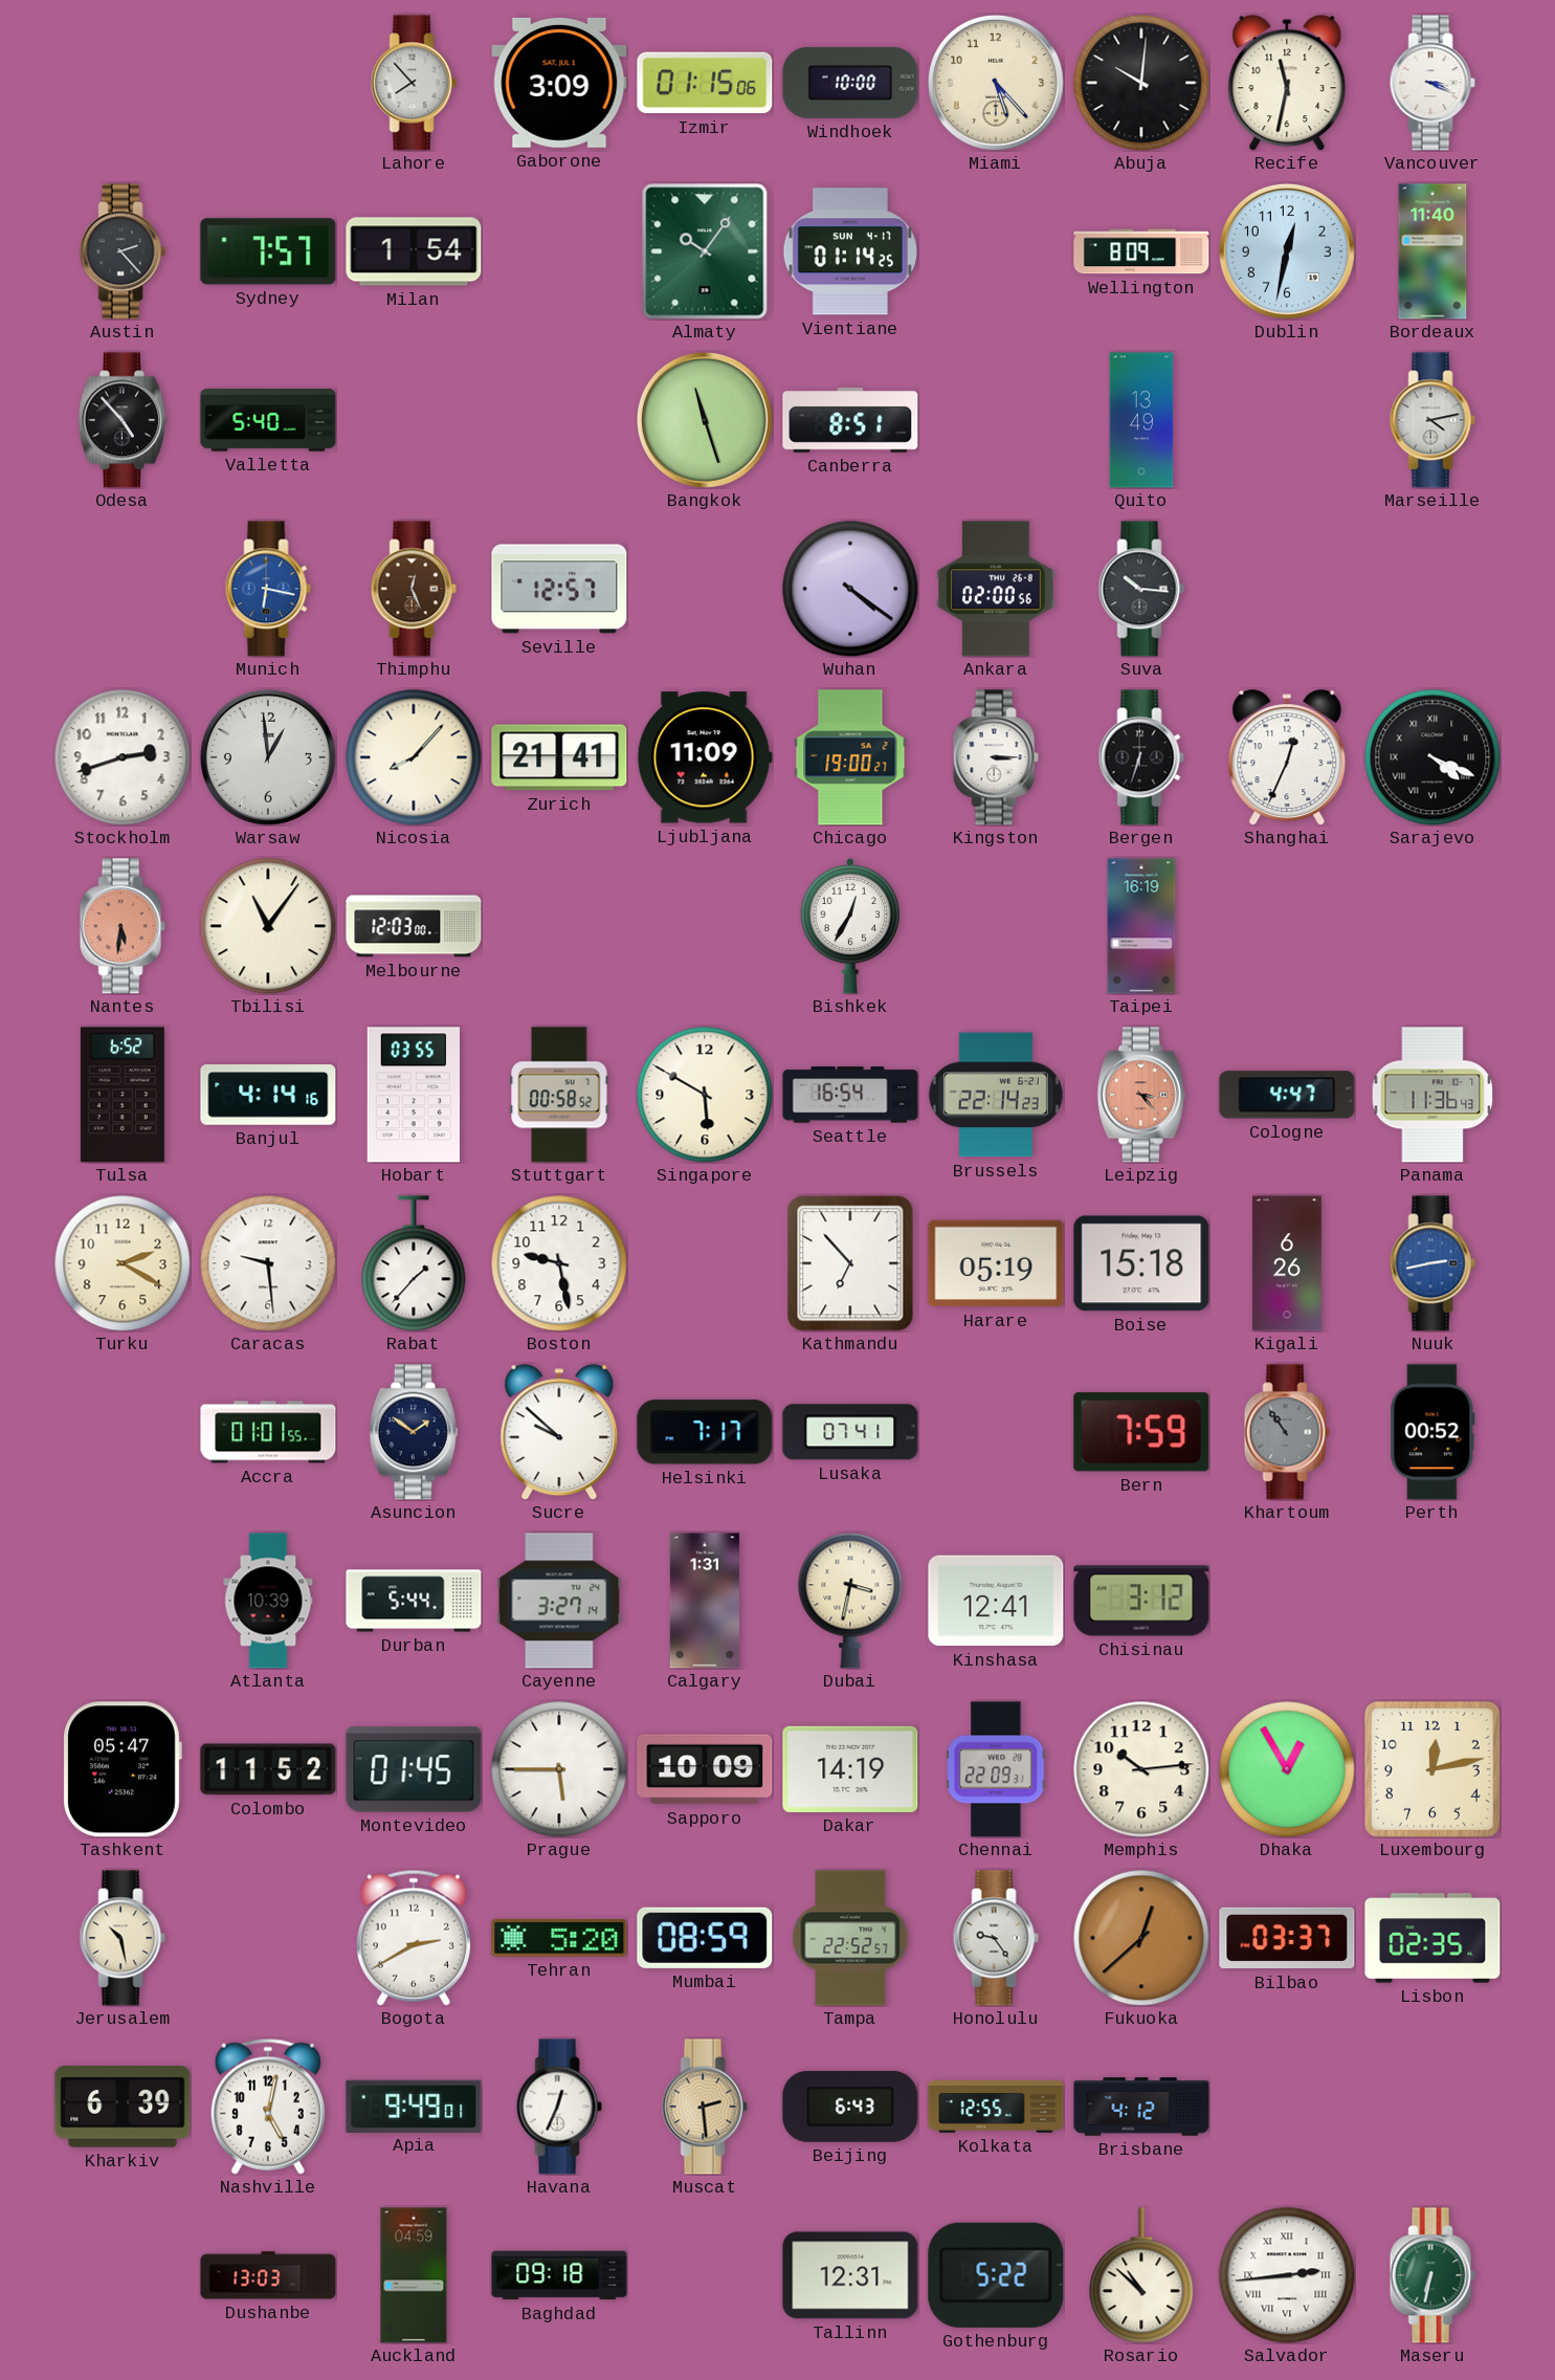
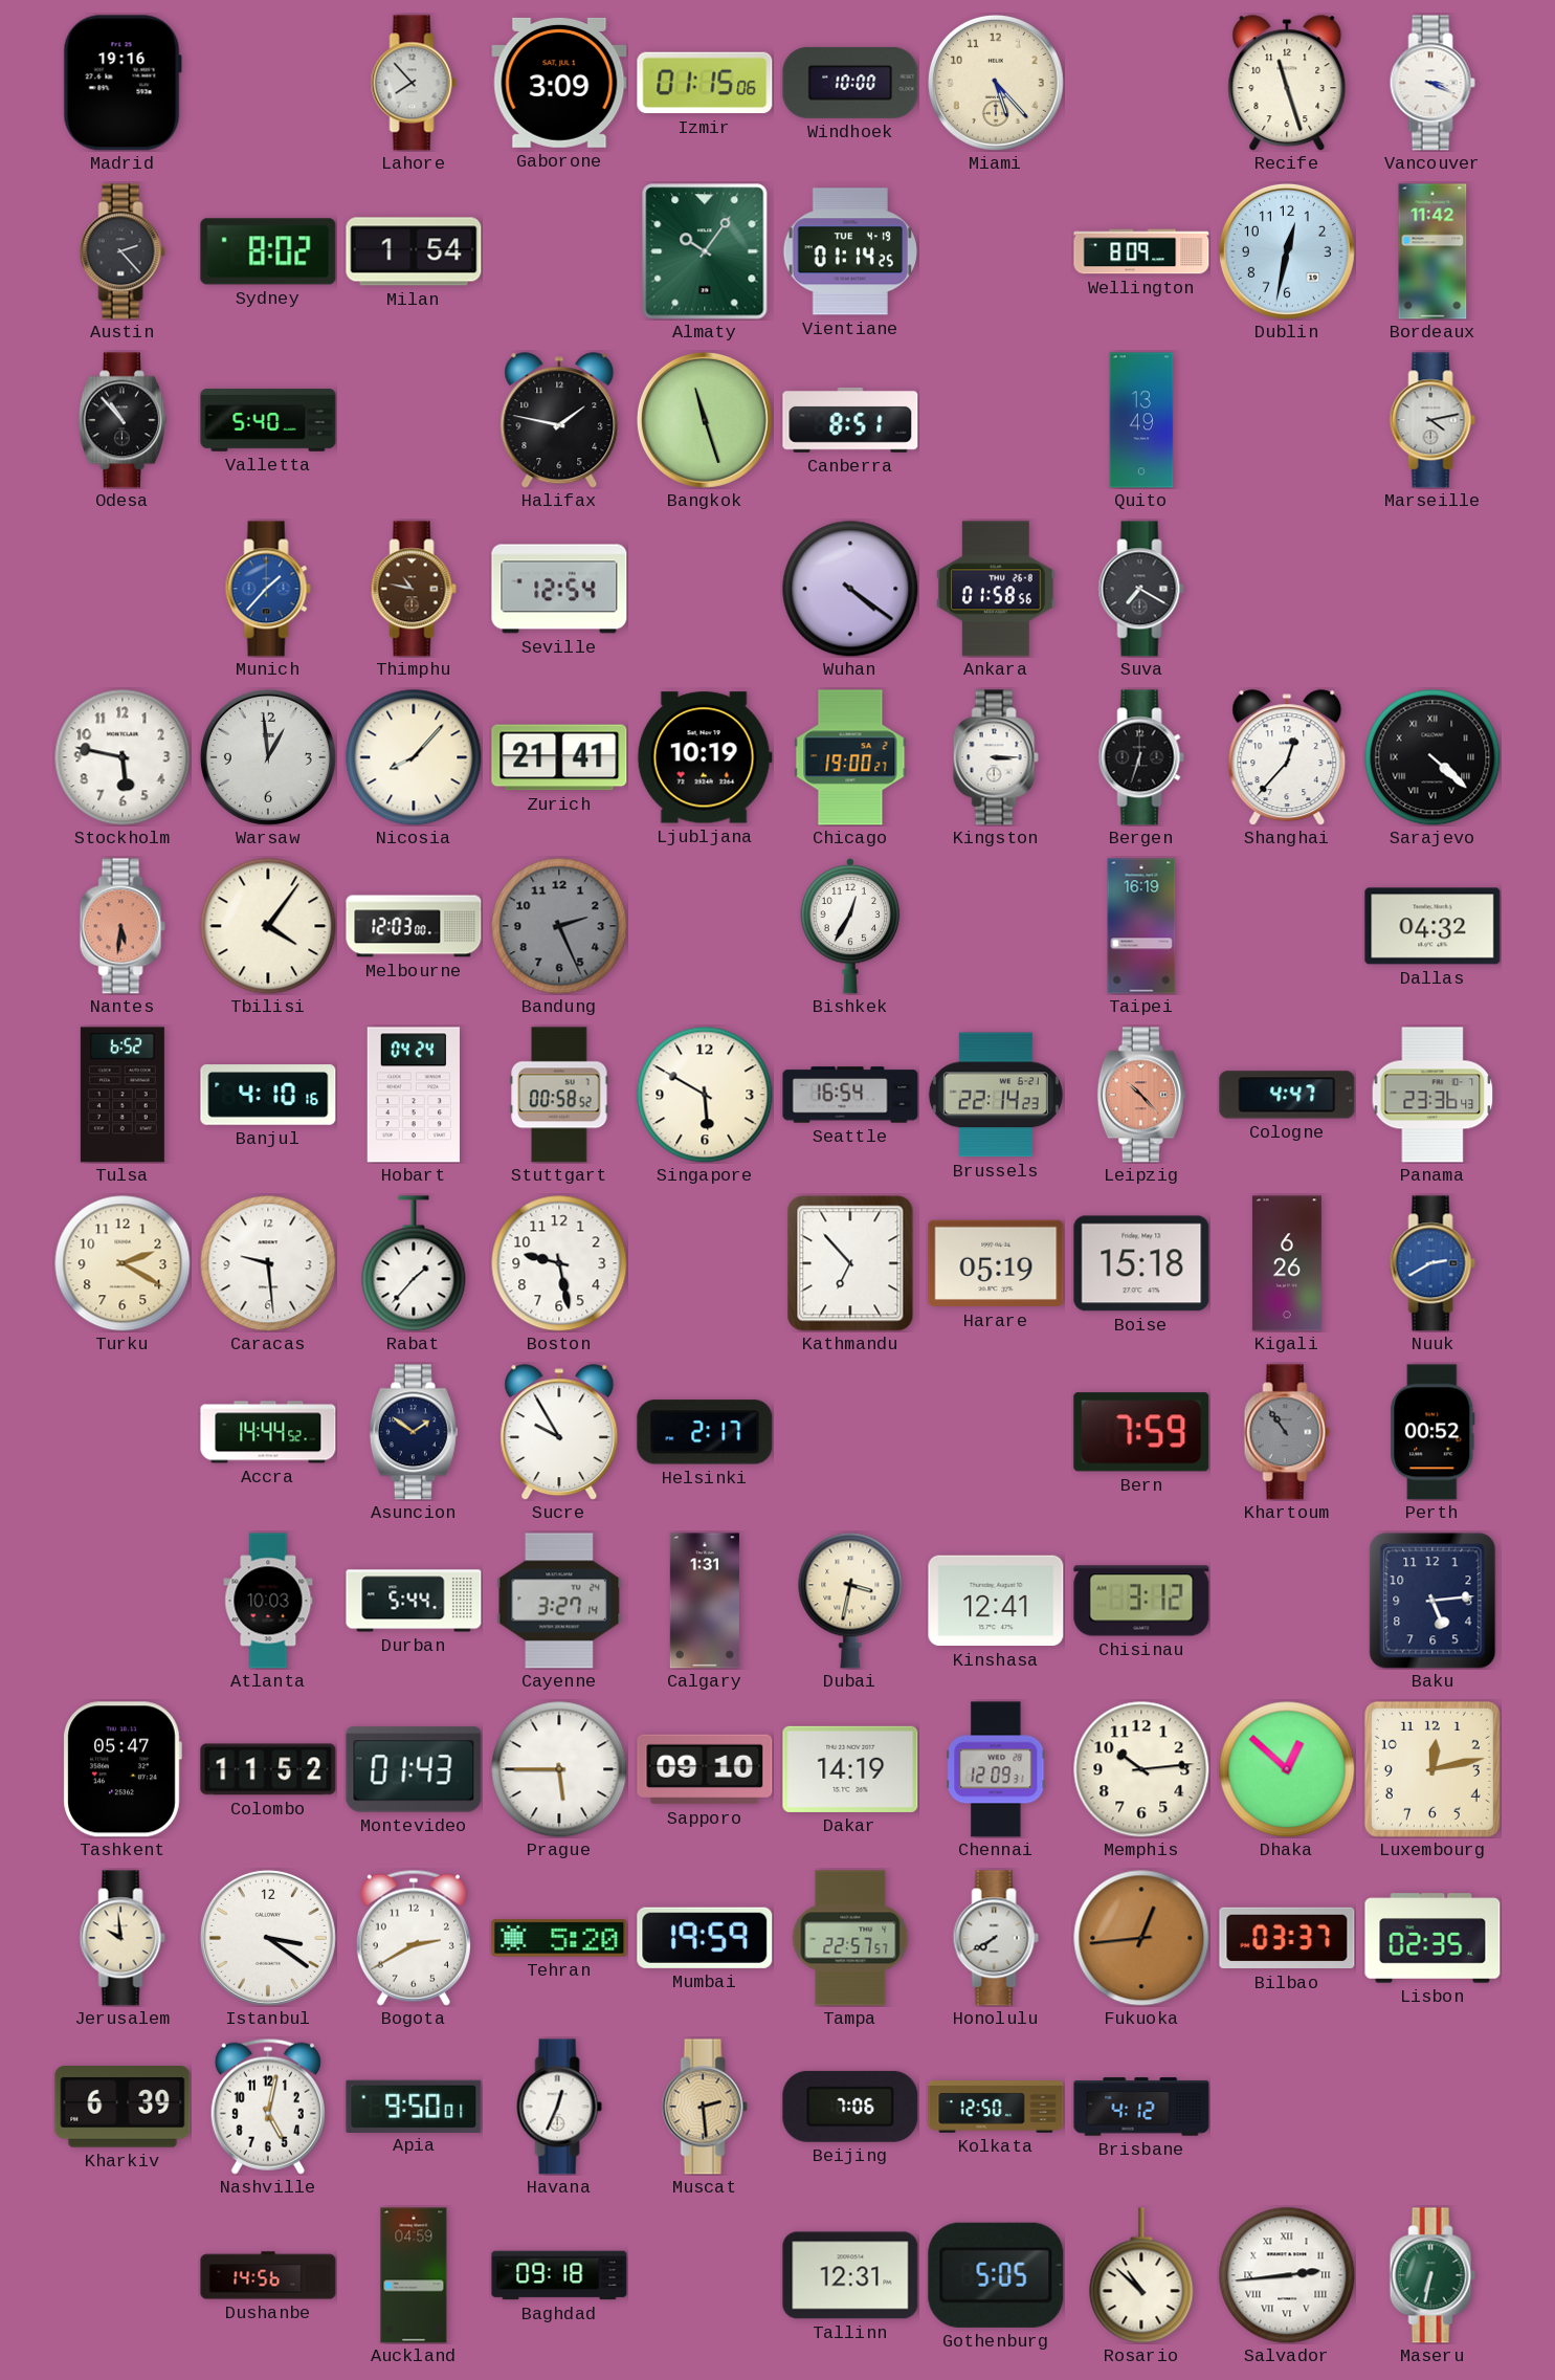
Madrid: none -> 19:16
Abuja: 10:01 -> none
Recife: 11:32 -> 11:27
Sydney: 7:57 -> 8:02
Vientiane date: SUN 4-17 -> TUE 4-19
Bordeaux: 11:40 -> 11:42
Odesa: 4:53 -> 10:53
Halifax: none -> 1:47
Munich: 6:17 -> 1:37
Thimphu: 12:26 -> 10:47
Seville: 12:57 -> 12:54
Ankara: 02:00 -> 01:58
Suva: 10:16 -> 7:20
Stockholm: 2:42 -> 5:47
Ljubljana: 11:09 -> 10:19
Shanghai: 12:34 -> 12:37
Sarajevo: 4:19 -> 4:22
Tbilisi: 11:06 -> 4:06
Bandung: none -> 2:26
Dallas: none -> 04:32
Banjul: 4:14 -> 4:10
Hobart: 03:55 -> 04:24
Leipzig: 3:23 -> 10:23
Panama: 11:36 -> 23:36
Nuuk: 2:43 -> 2:40
Accra: 01:01 -> 14:44
Sucre: 9:52 -> 9:55
Helsinki: 7:17 -> 2:17
Lusaka: 07:41 -> none
Atlanta: 10:39 -> 10:03
Baku: none -> 5:14
Montevideo: 01:45 -> 01:43
Sapporo: 10:09 -> 09:10
Chennai: 22:09 -> 12:09
Dhaka: 12:55 -> 12:52
Jerusalem: 10:28 -> 9:59
Istanbul: none -> 3:21
Mumbai: 08:59 -> 19:59
Tampa: 22:52 -> 22:57
Honolulu: 9:24 -> 7:40
Fukuoka: 12:38 -> 12:44
Apia: 9:49 -> 9:50
Beijing: 6:43 -> 7:06
Kolkata: 12:55 -> 12:50
Dushanbe: 13:03 -> 14:56
Gothenburg: 5:22 -> 5:05
